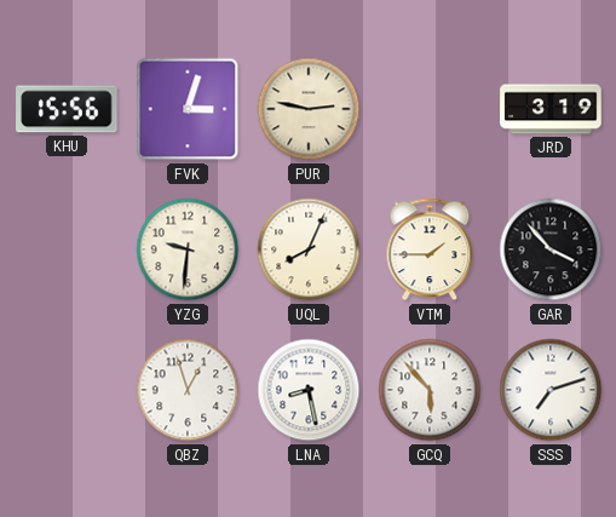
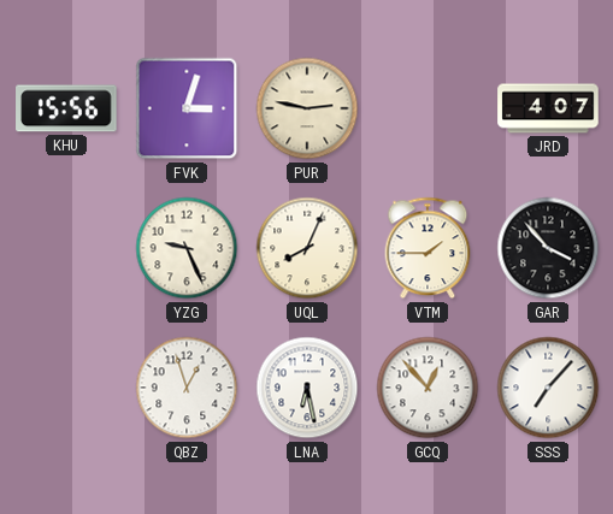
JRD: 3:19 -> 4:07
YZG: 9:31 -> 9:26
LNA: 8:28 -> 6:28
GCQ: 5:53 -> 12:53
SSS: 7:12 -> 7:07
